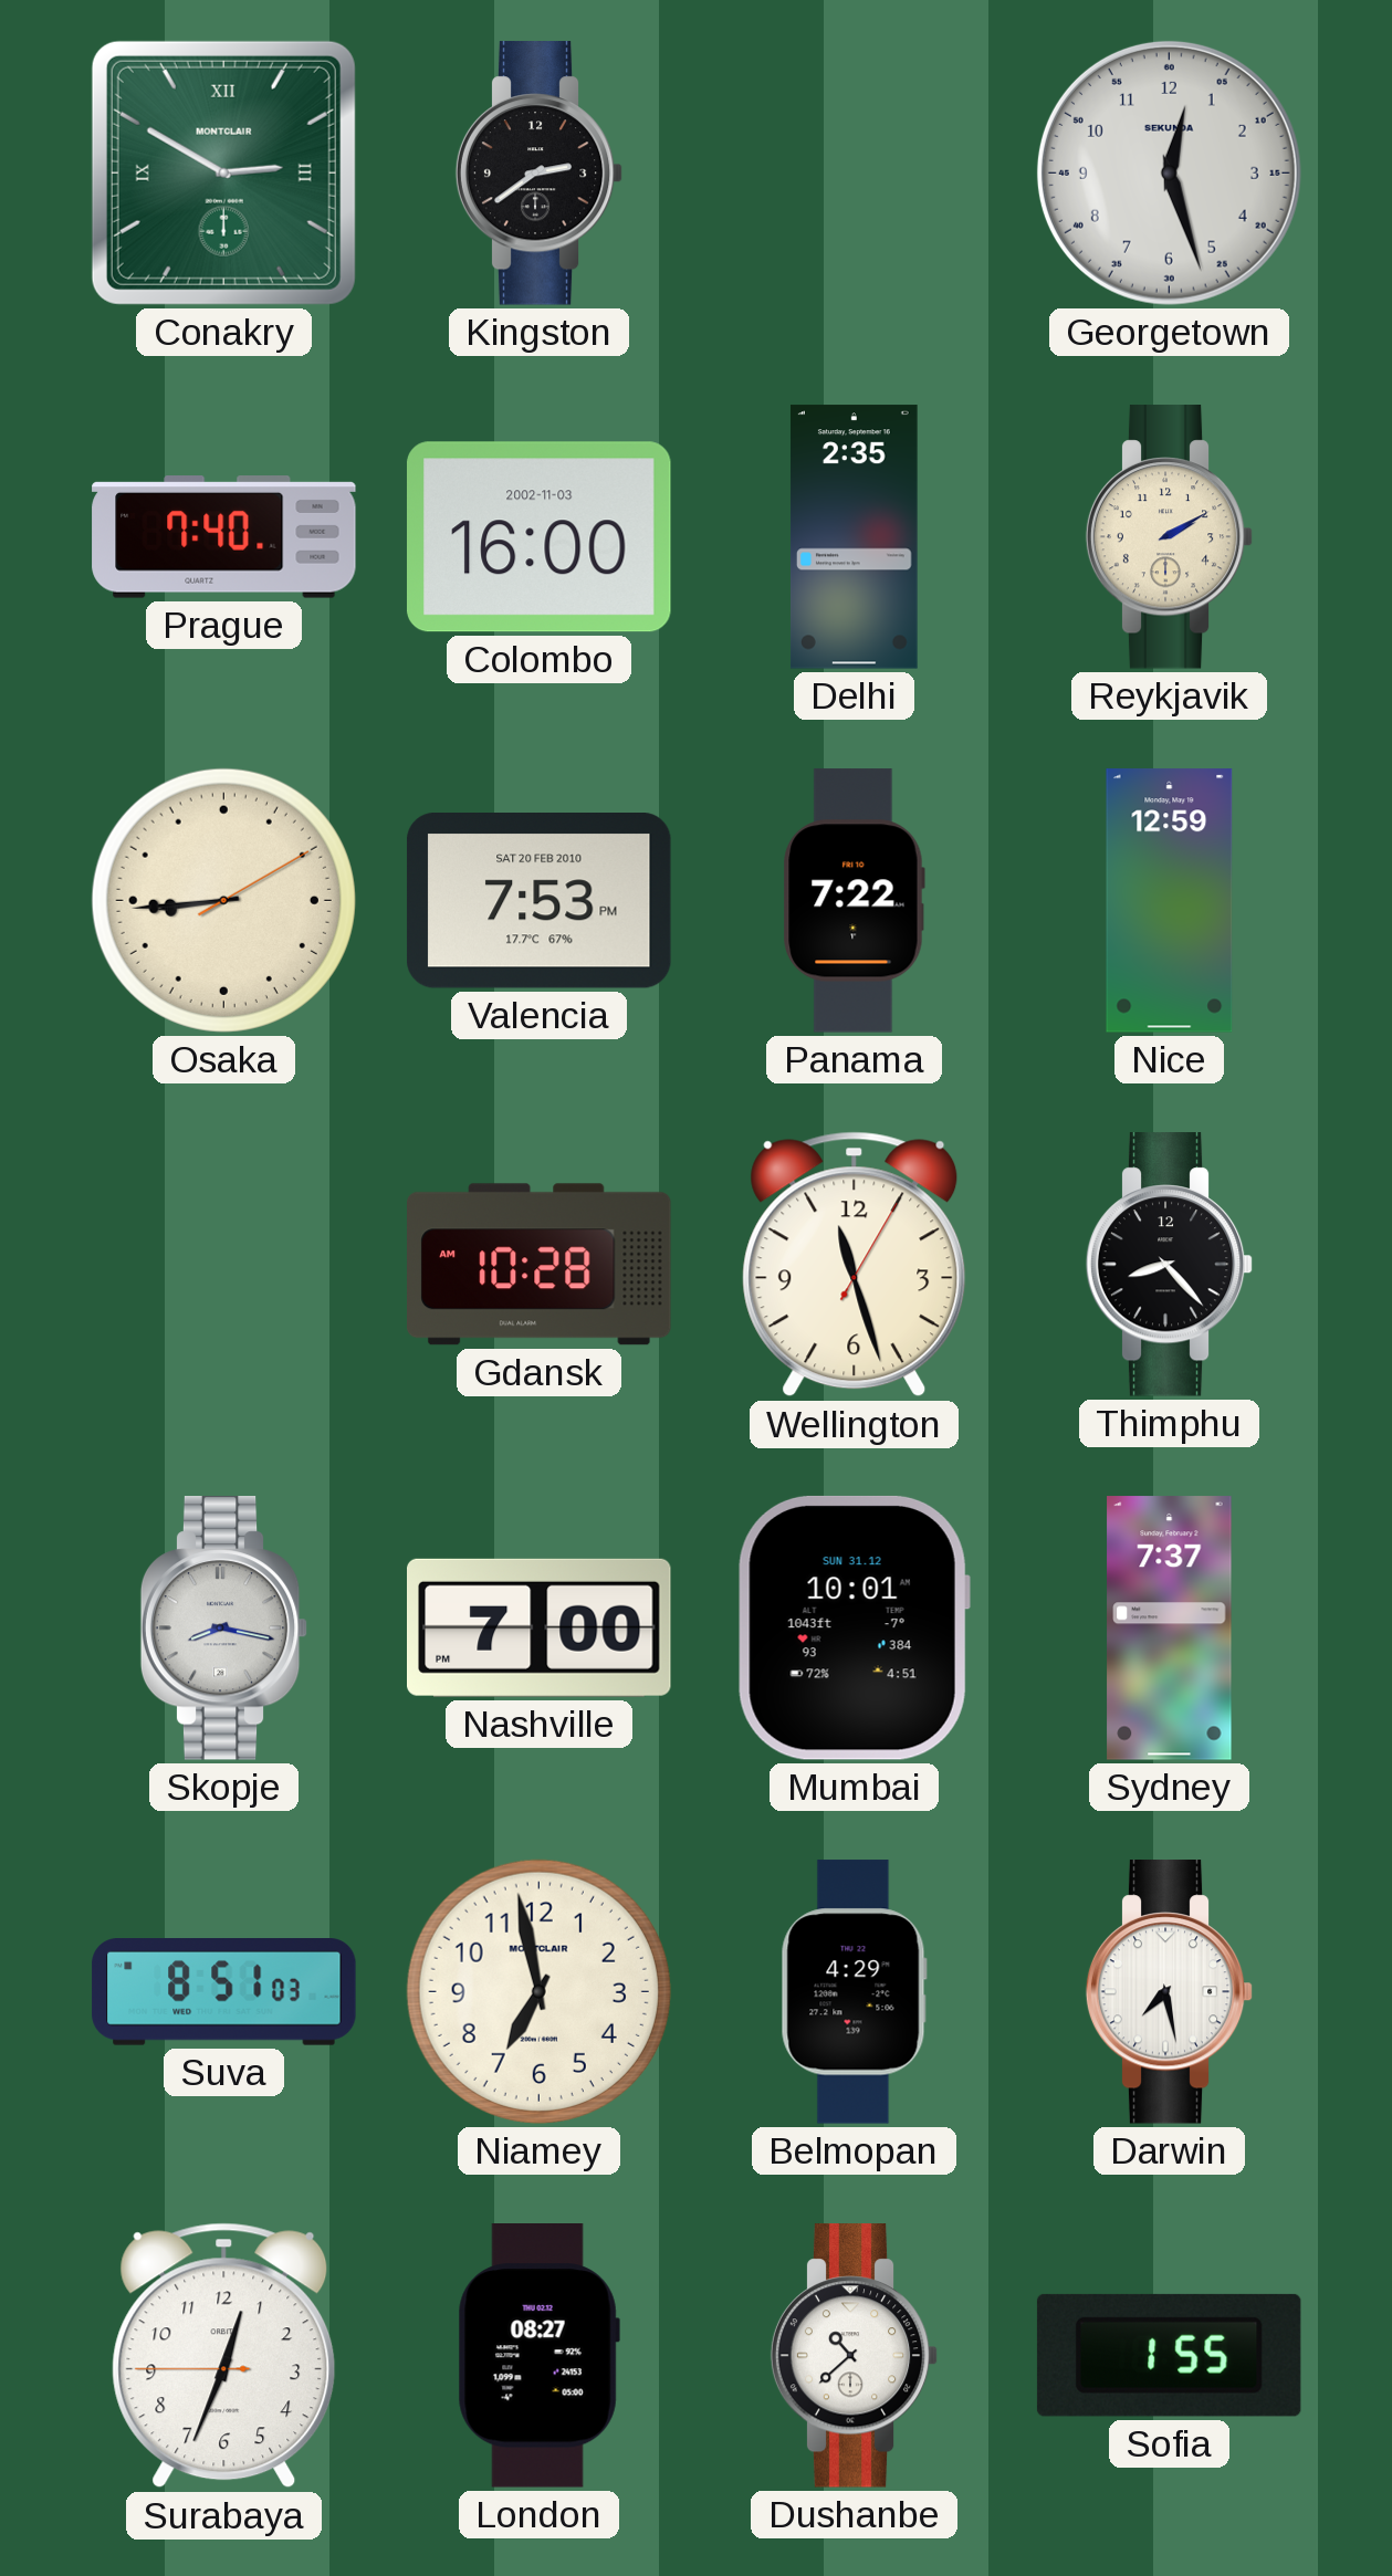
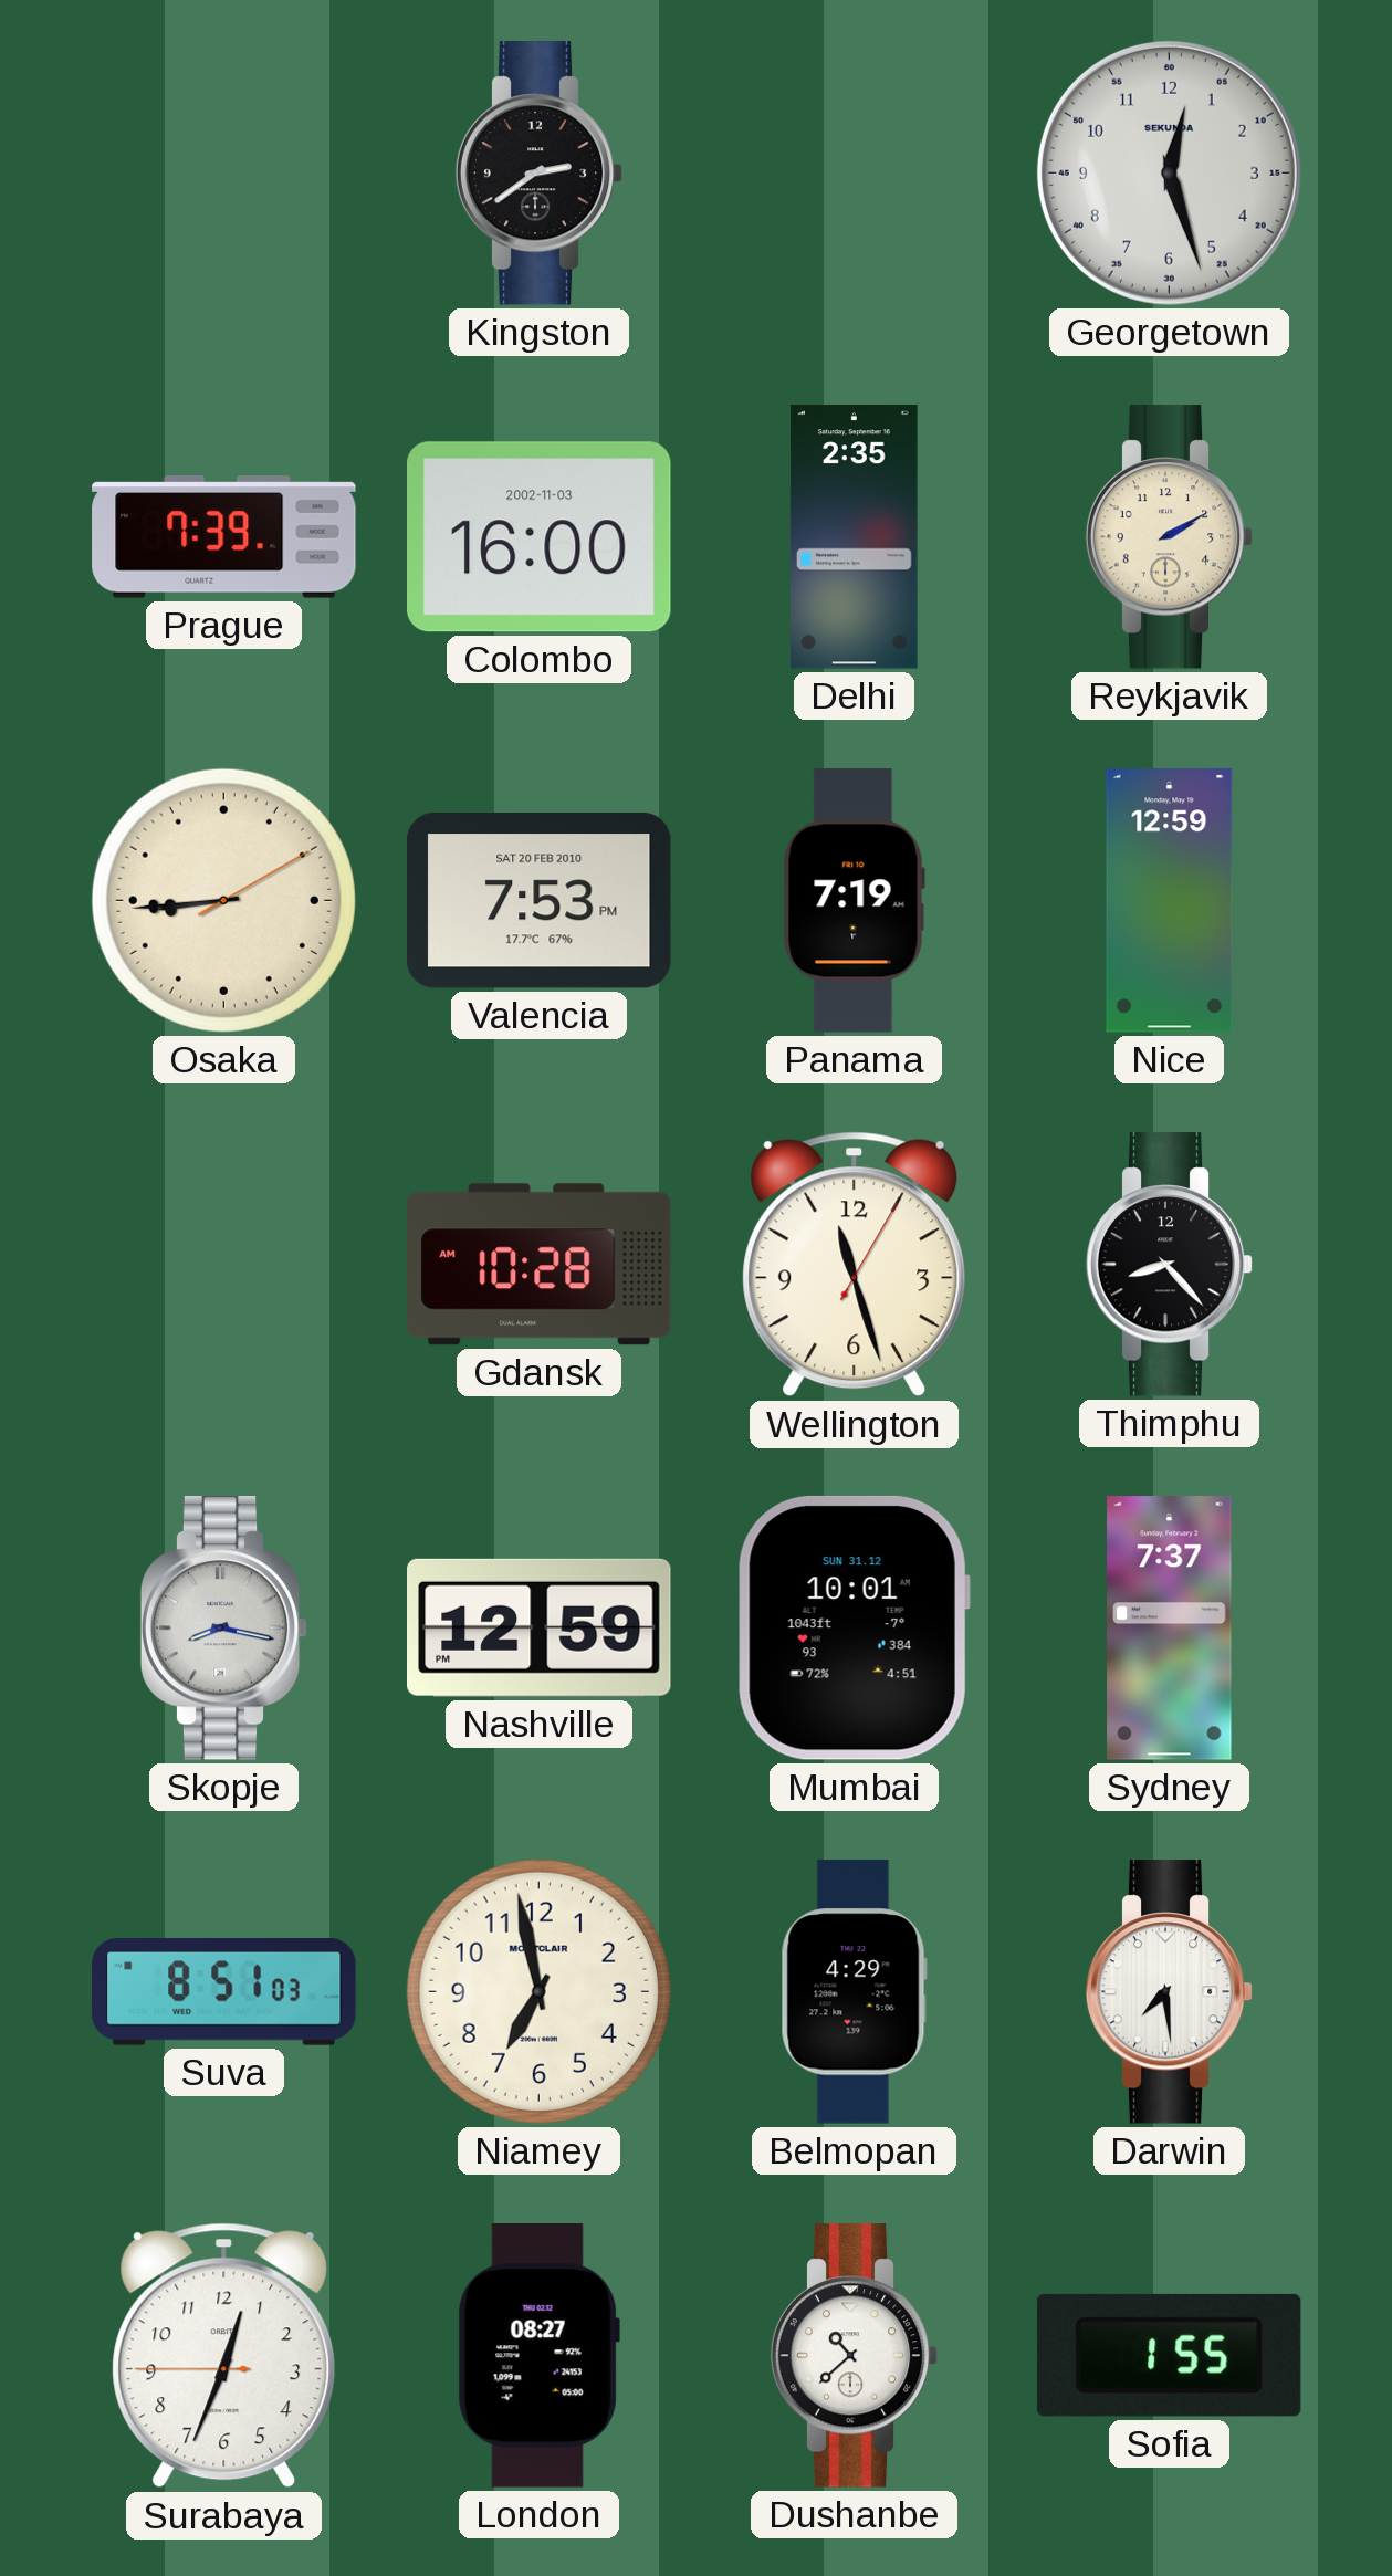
Conakry: 2:50 -> none
Prague: 7:40 -> 7:39
Panama: 7:22 -> 7:19
Nashville: 7:00 -> 12:59
Darwin: 7:28 -> 7:29
